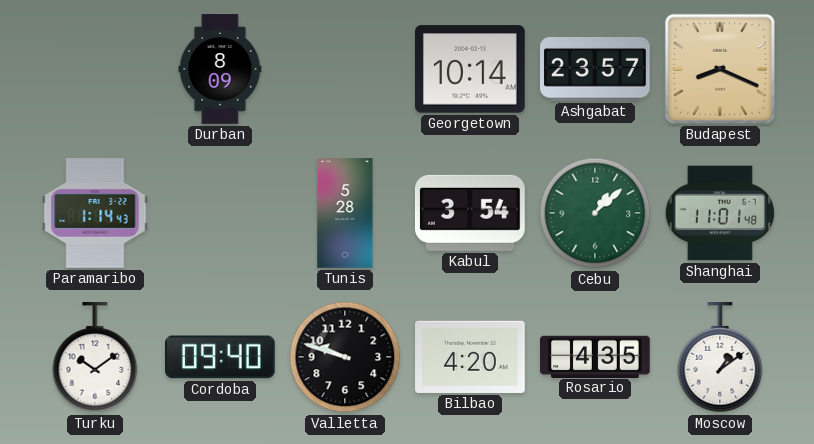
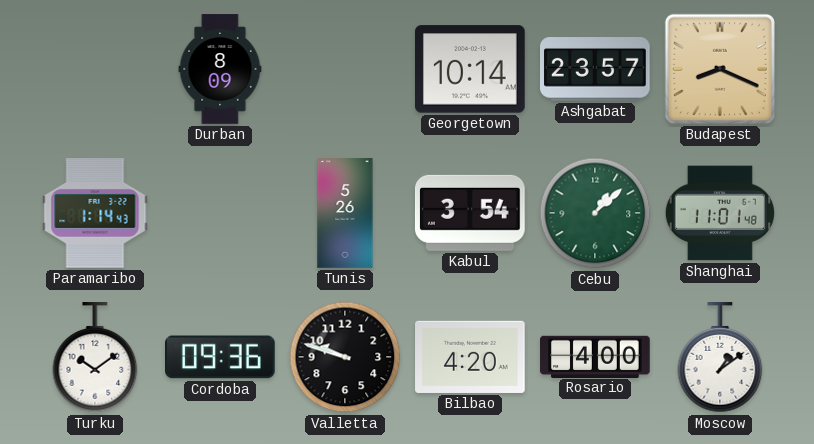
Tunis: 5:28 -> 5:26
Cordoba: 09:40 -> 09:36
Rosario: 4:35 -> 4:00
